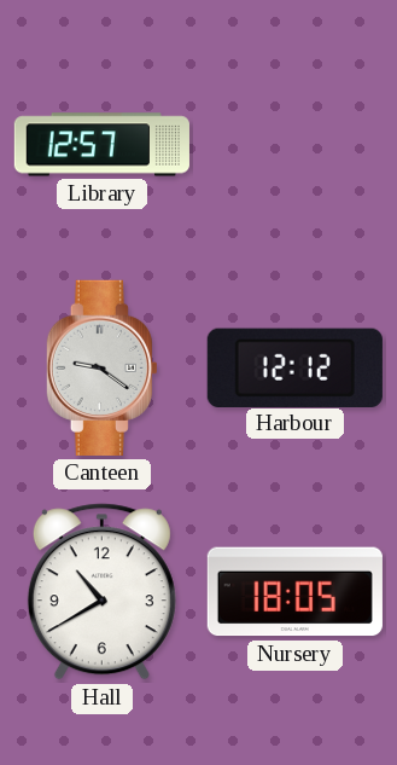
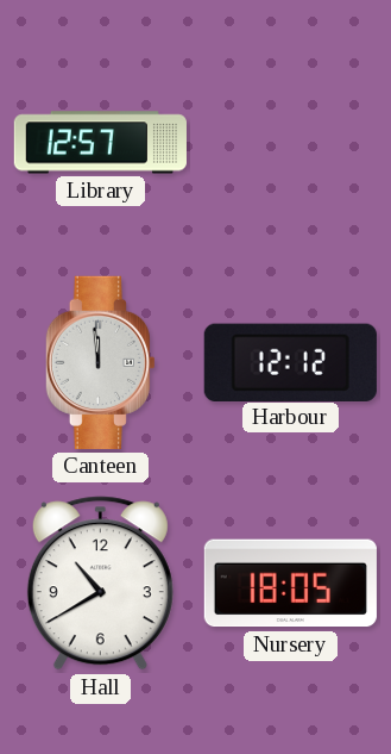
Canteen: 9:21 -> 11:59
